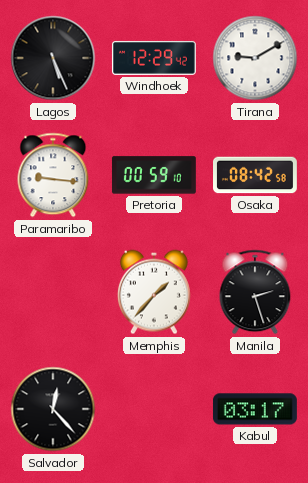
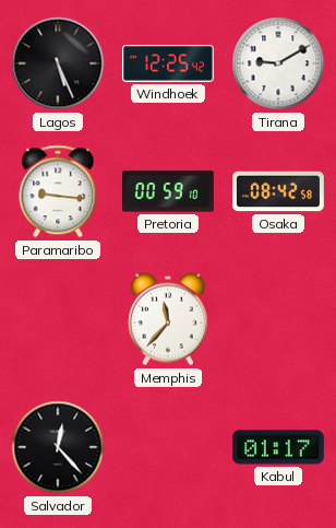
Windhoek: 12:29 -> 12:25
Memphis: 1:37 -> 11:37
Manila: 2:27 -> none
Kabul: 03:17 -> 01:17
